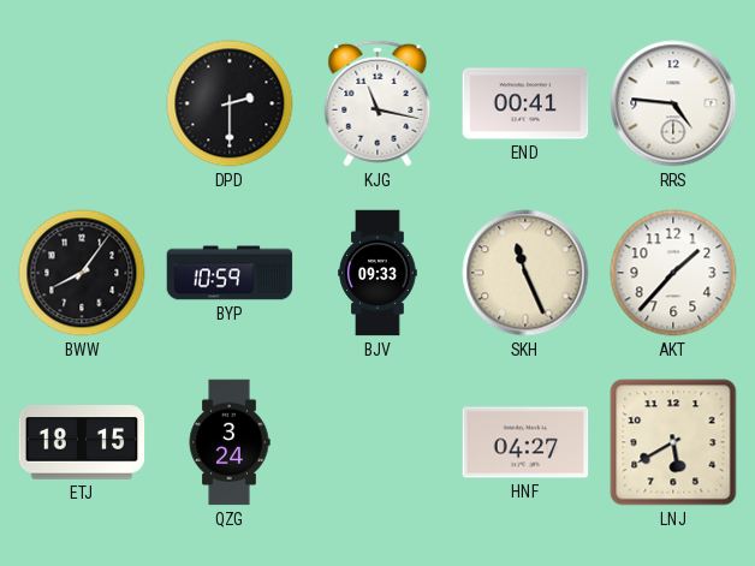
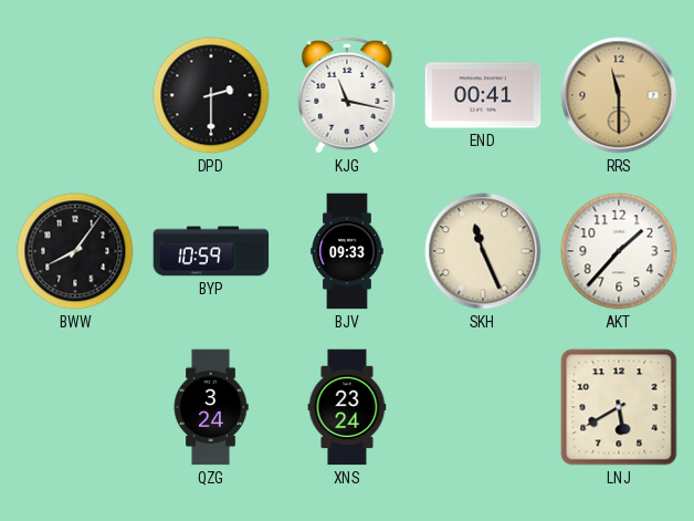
RRS: 4:46 -> 11:30
RRS dial: white -> champagne
ETJ: 18:15 -> none
XNS: none -> 23:24
HNF: 04:27 -> none
